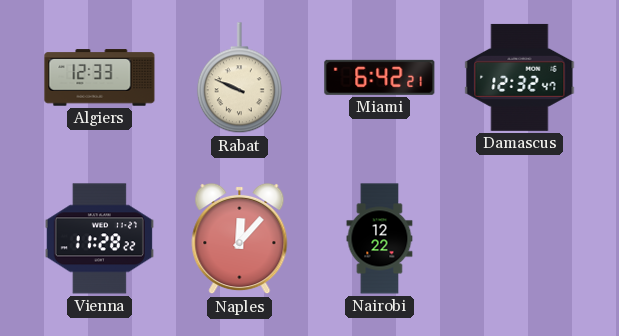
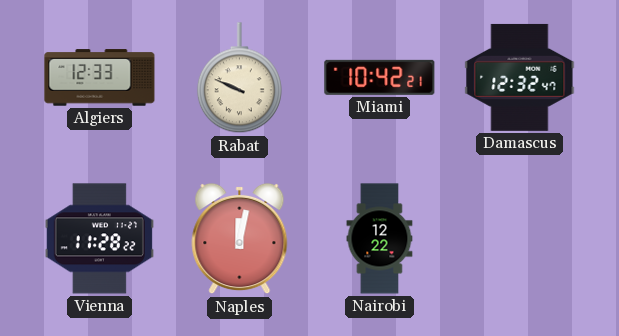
Miami: 6:42 -> 10:42
Naples: 12:07 -> 12:02
